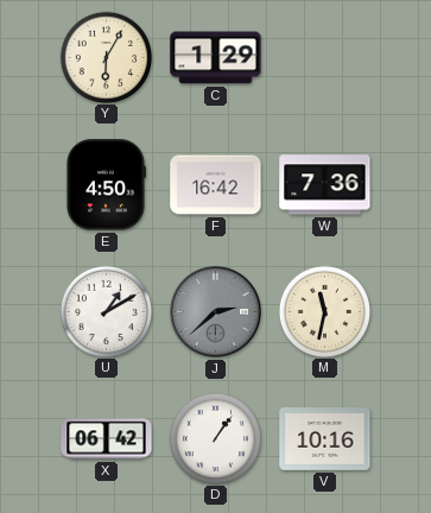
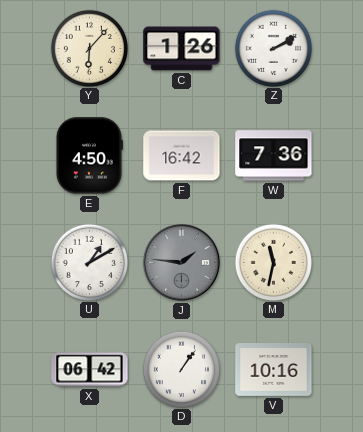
Y: 6:05 -> 6:07
C: 1:29 -> 1:26
Z: none -> 2:10
J: 2:38 -> 1:46
